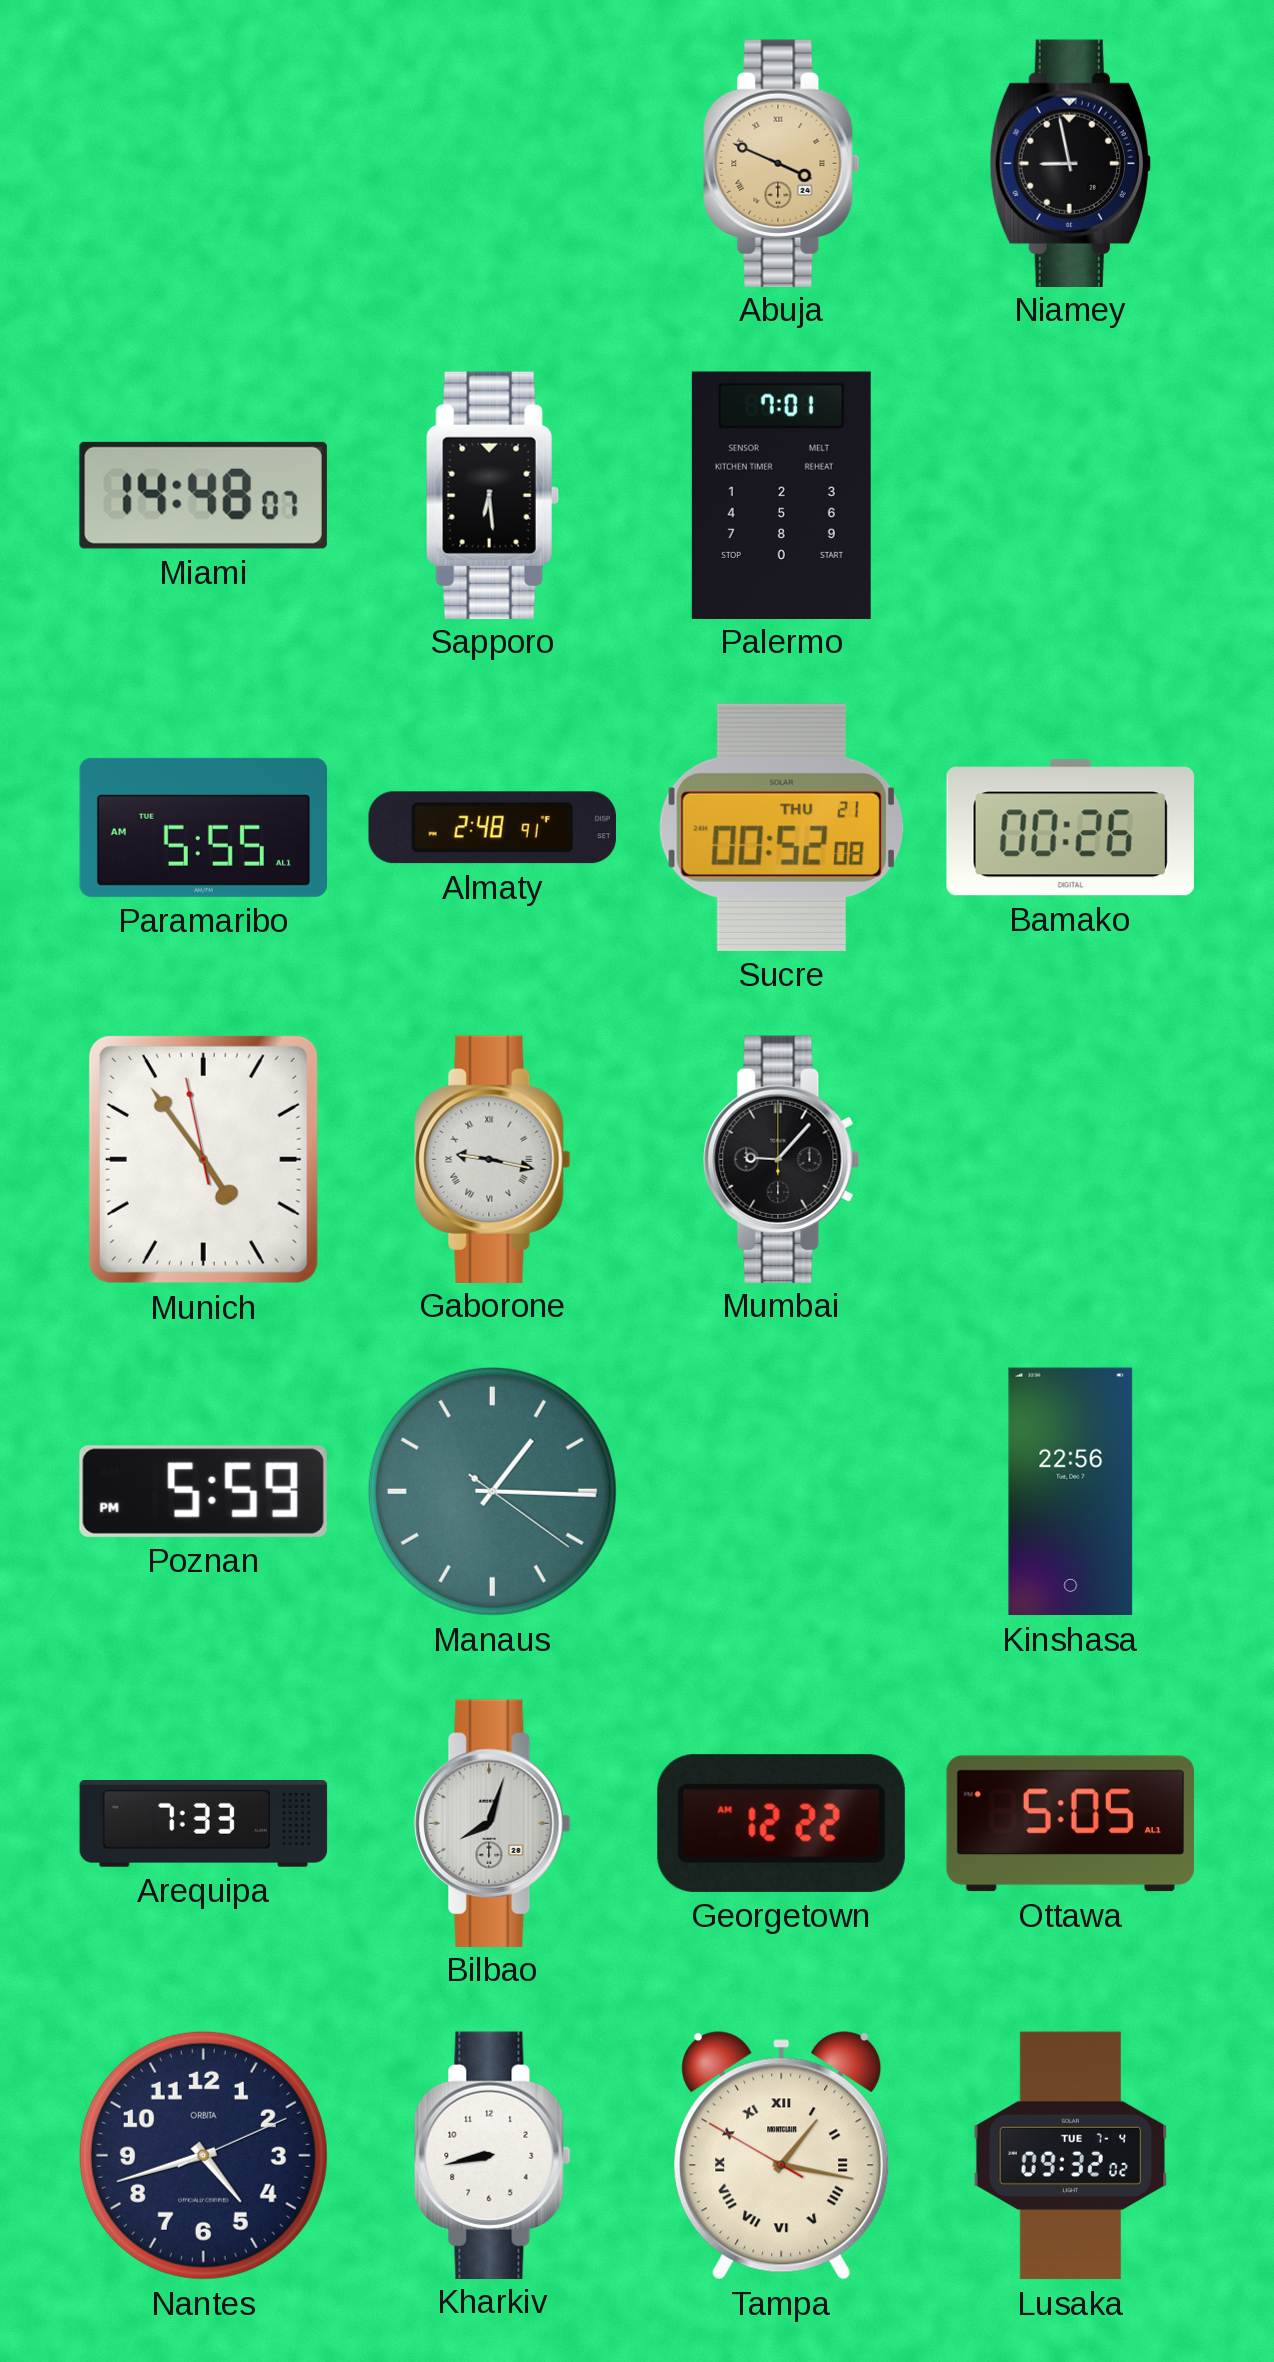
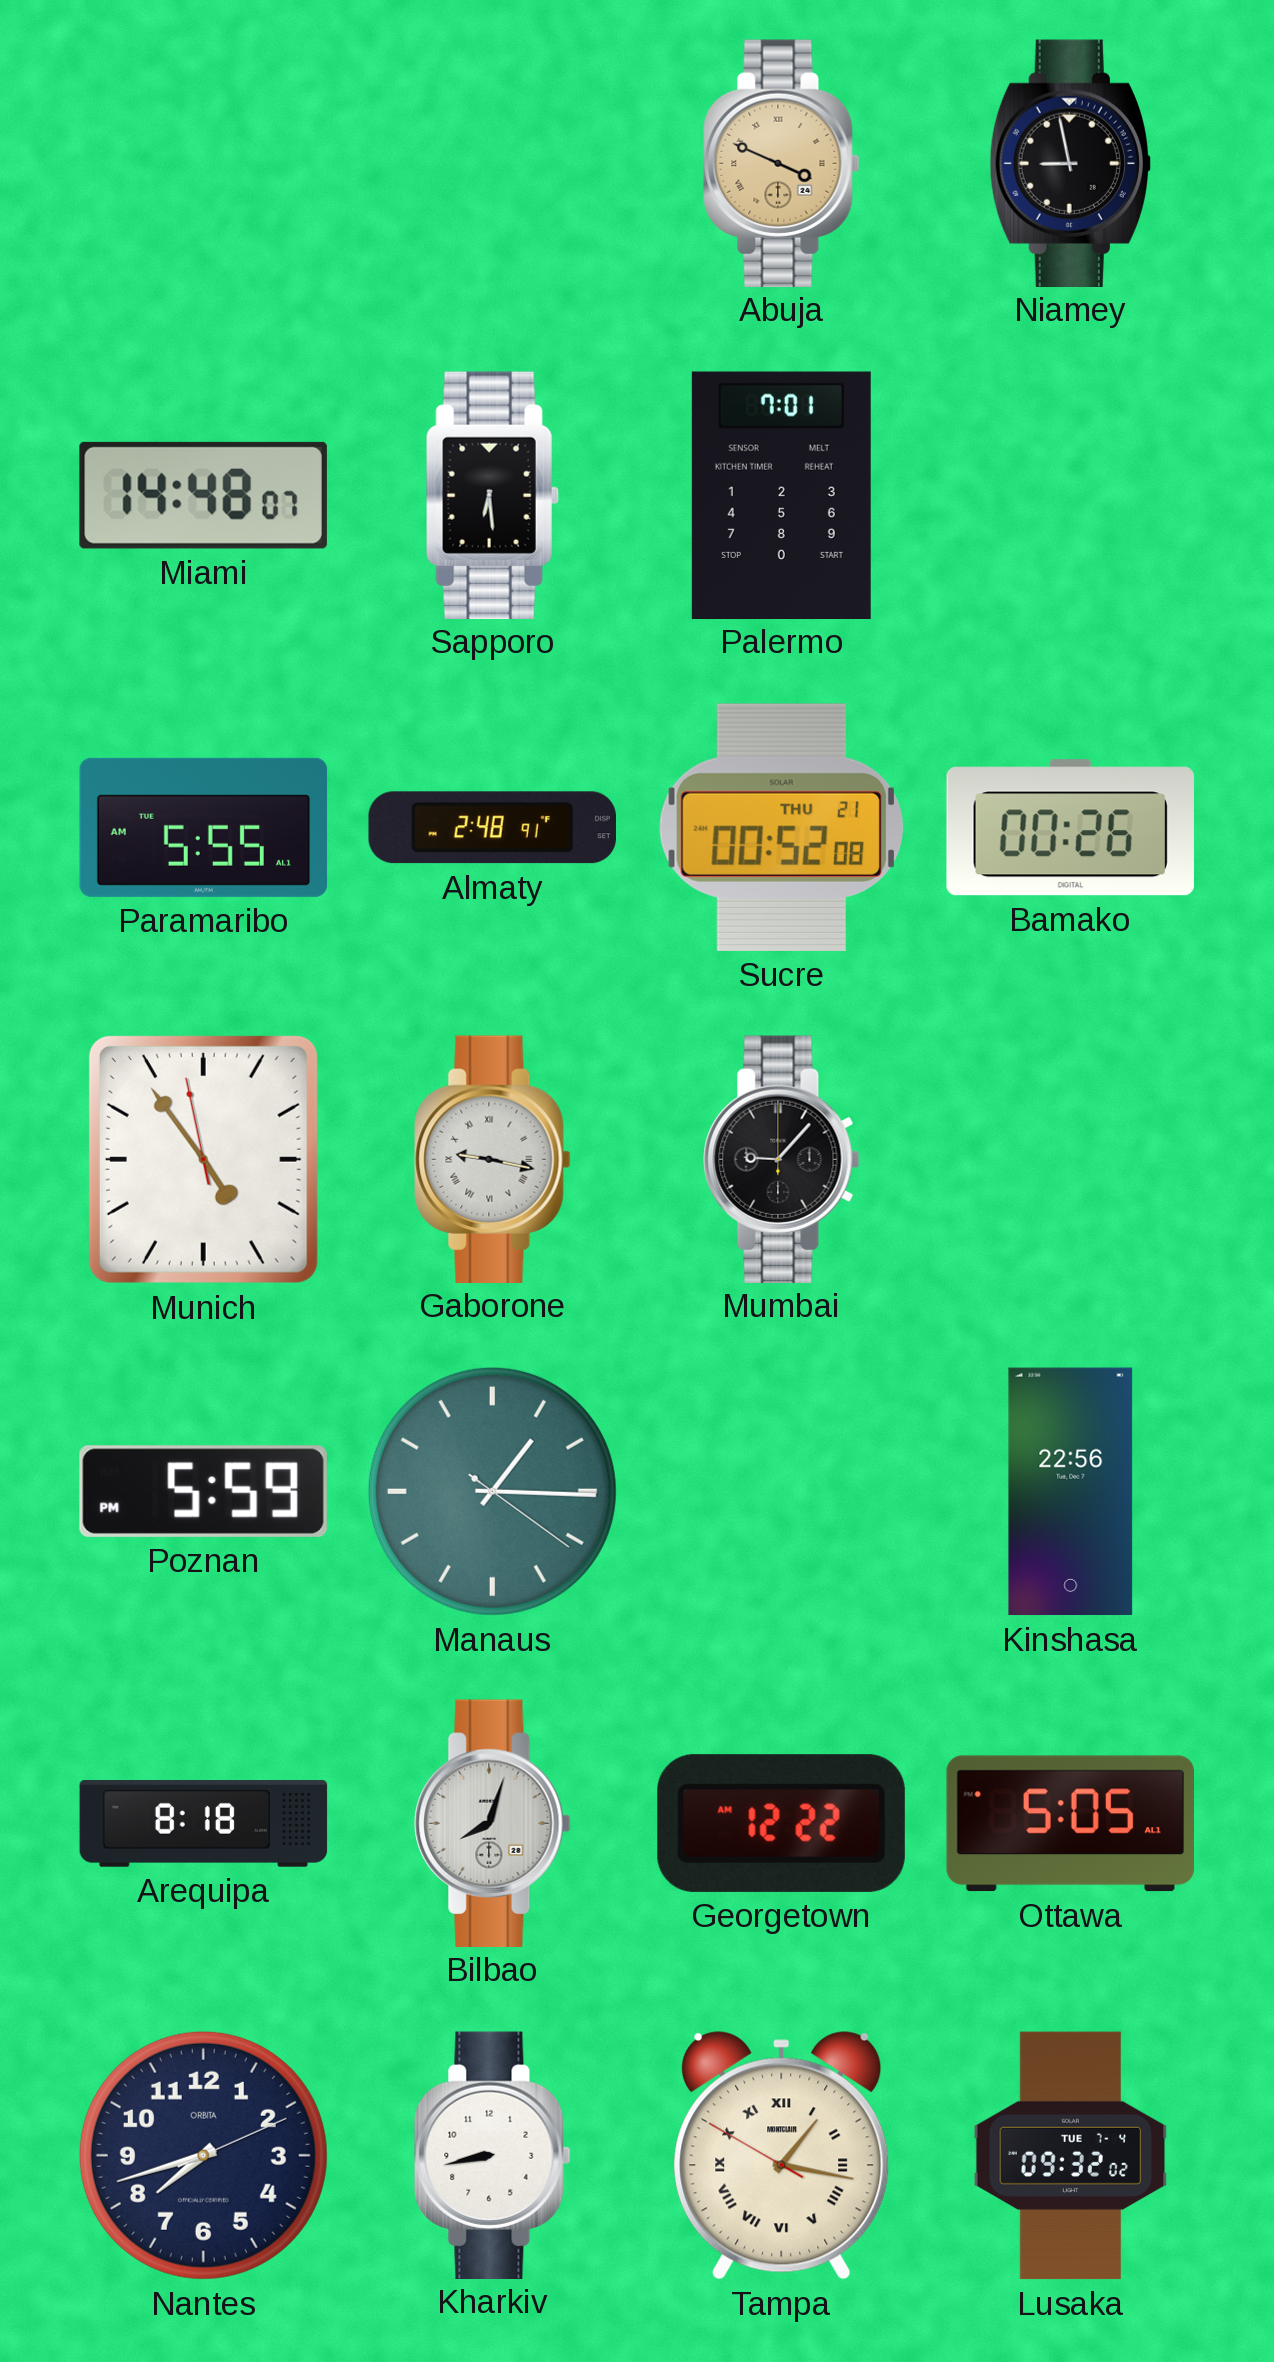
Arequipa: 7:33 -> 8:18
Nantes: 4:42 -> 7:42
